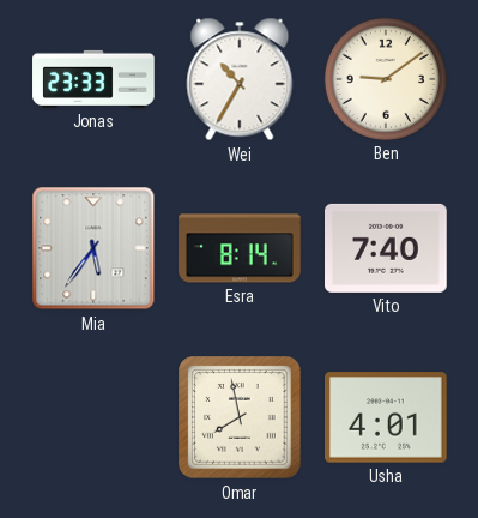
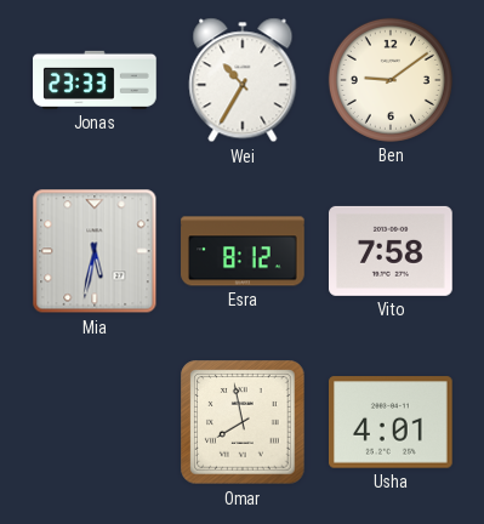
Mia: 5:36 -> 5:32
Esra: 8:14 -> 8:12
Vito: 7:40 -> 7:58
